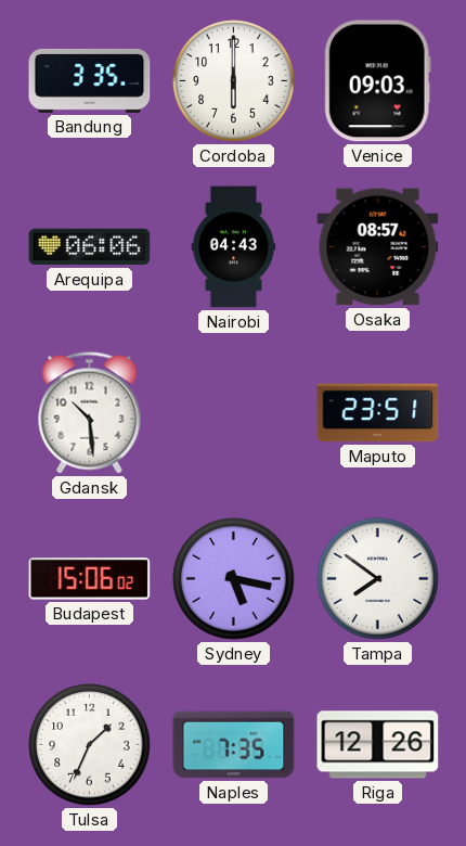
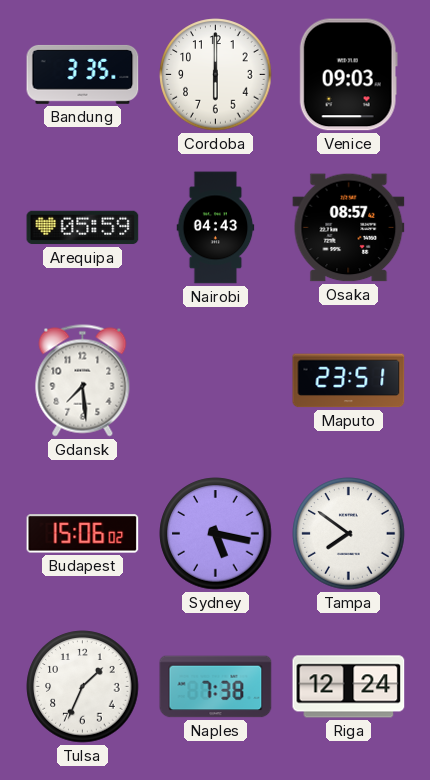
Arequipa: 06:06 -> 05:59
Gdansk: 10:29 -> 7:29
Naples: 7:35 -> 7:38
Riga: 12:26 -> 12:24
